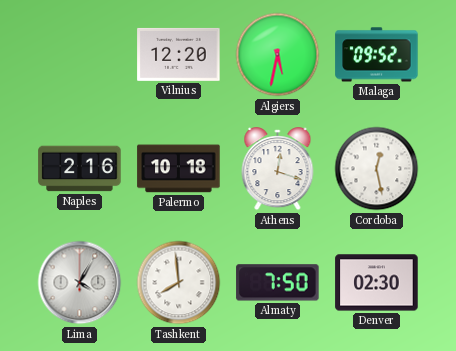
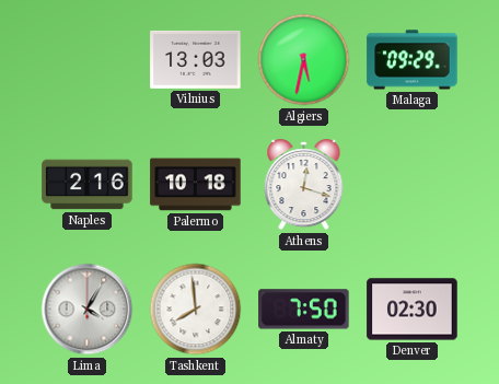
Vilnius: 12:20 -> 13:03
Malaga: 09:52 -> 09:29
Cordoba: 12:28 -> none
